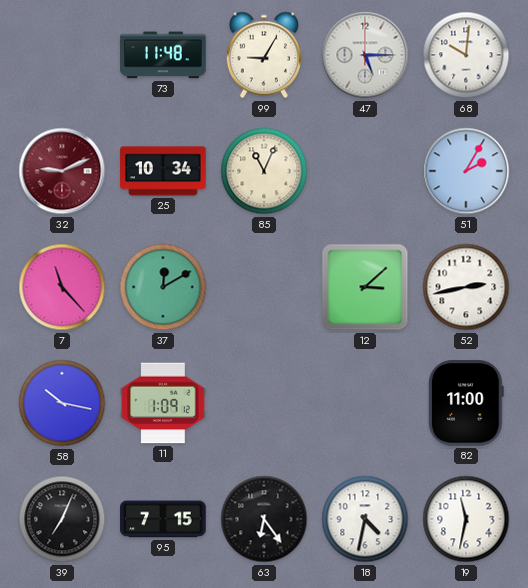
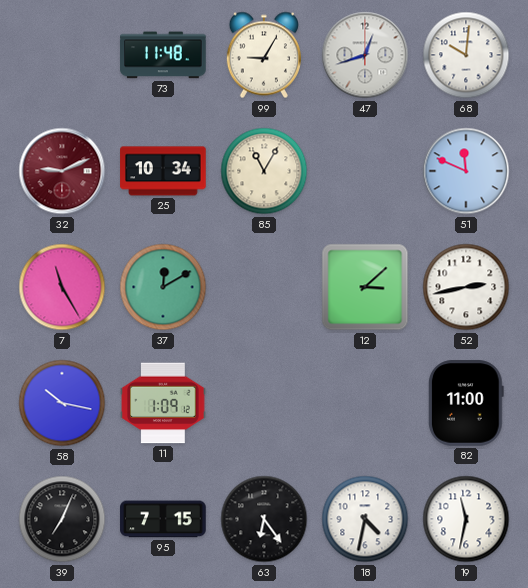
47: 5:15 -> 12:42
85: 11:04 -> 11:05
51: 2:05 -> 11:49
7: 11:23 -> 11:25
